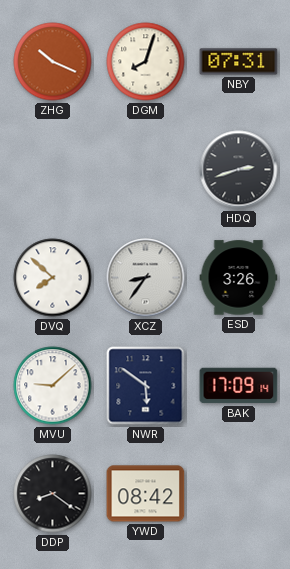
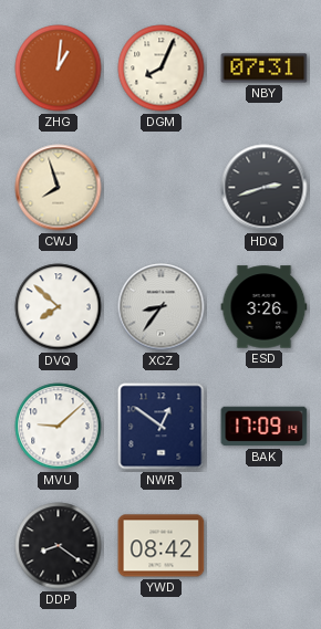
ZHG: 10:19 -> 1:01
DGM: 8:03 -> 8:04
CWJ: none -> 7:57
NWR: 5:51 -> 12:51
